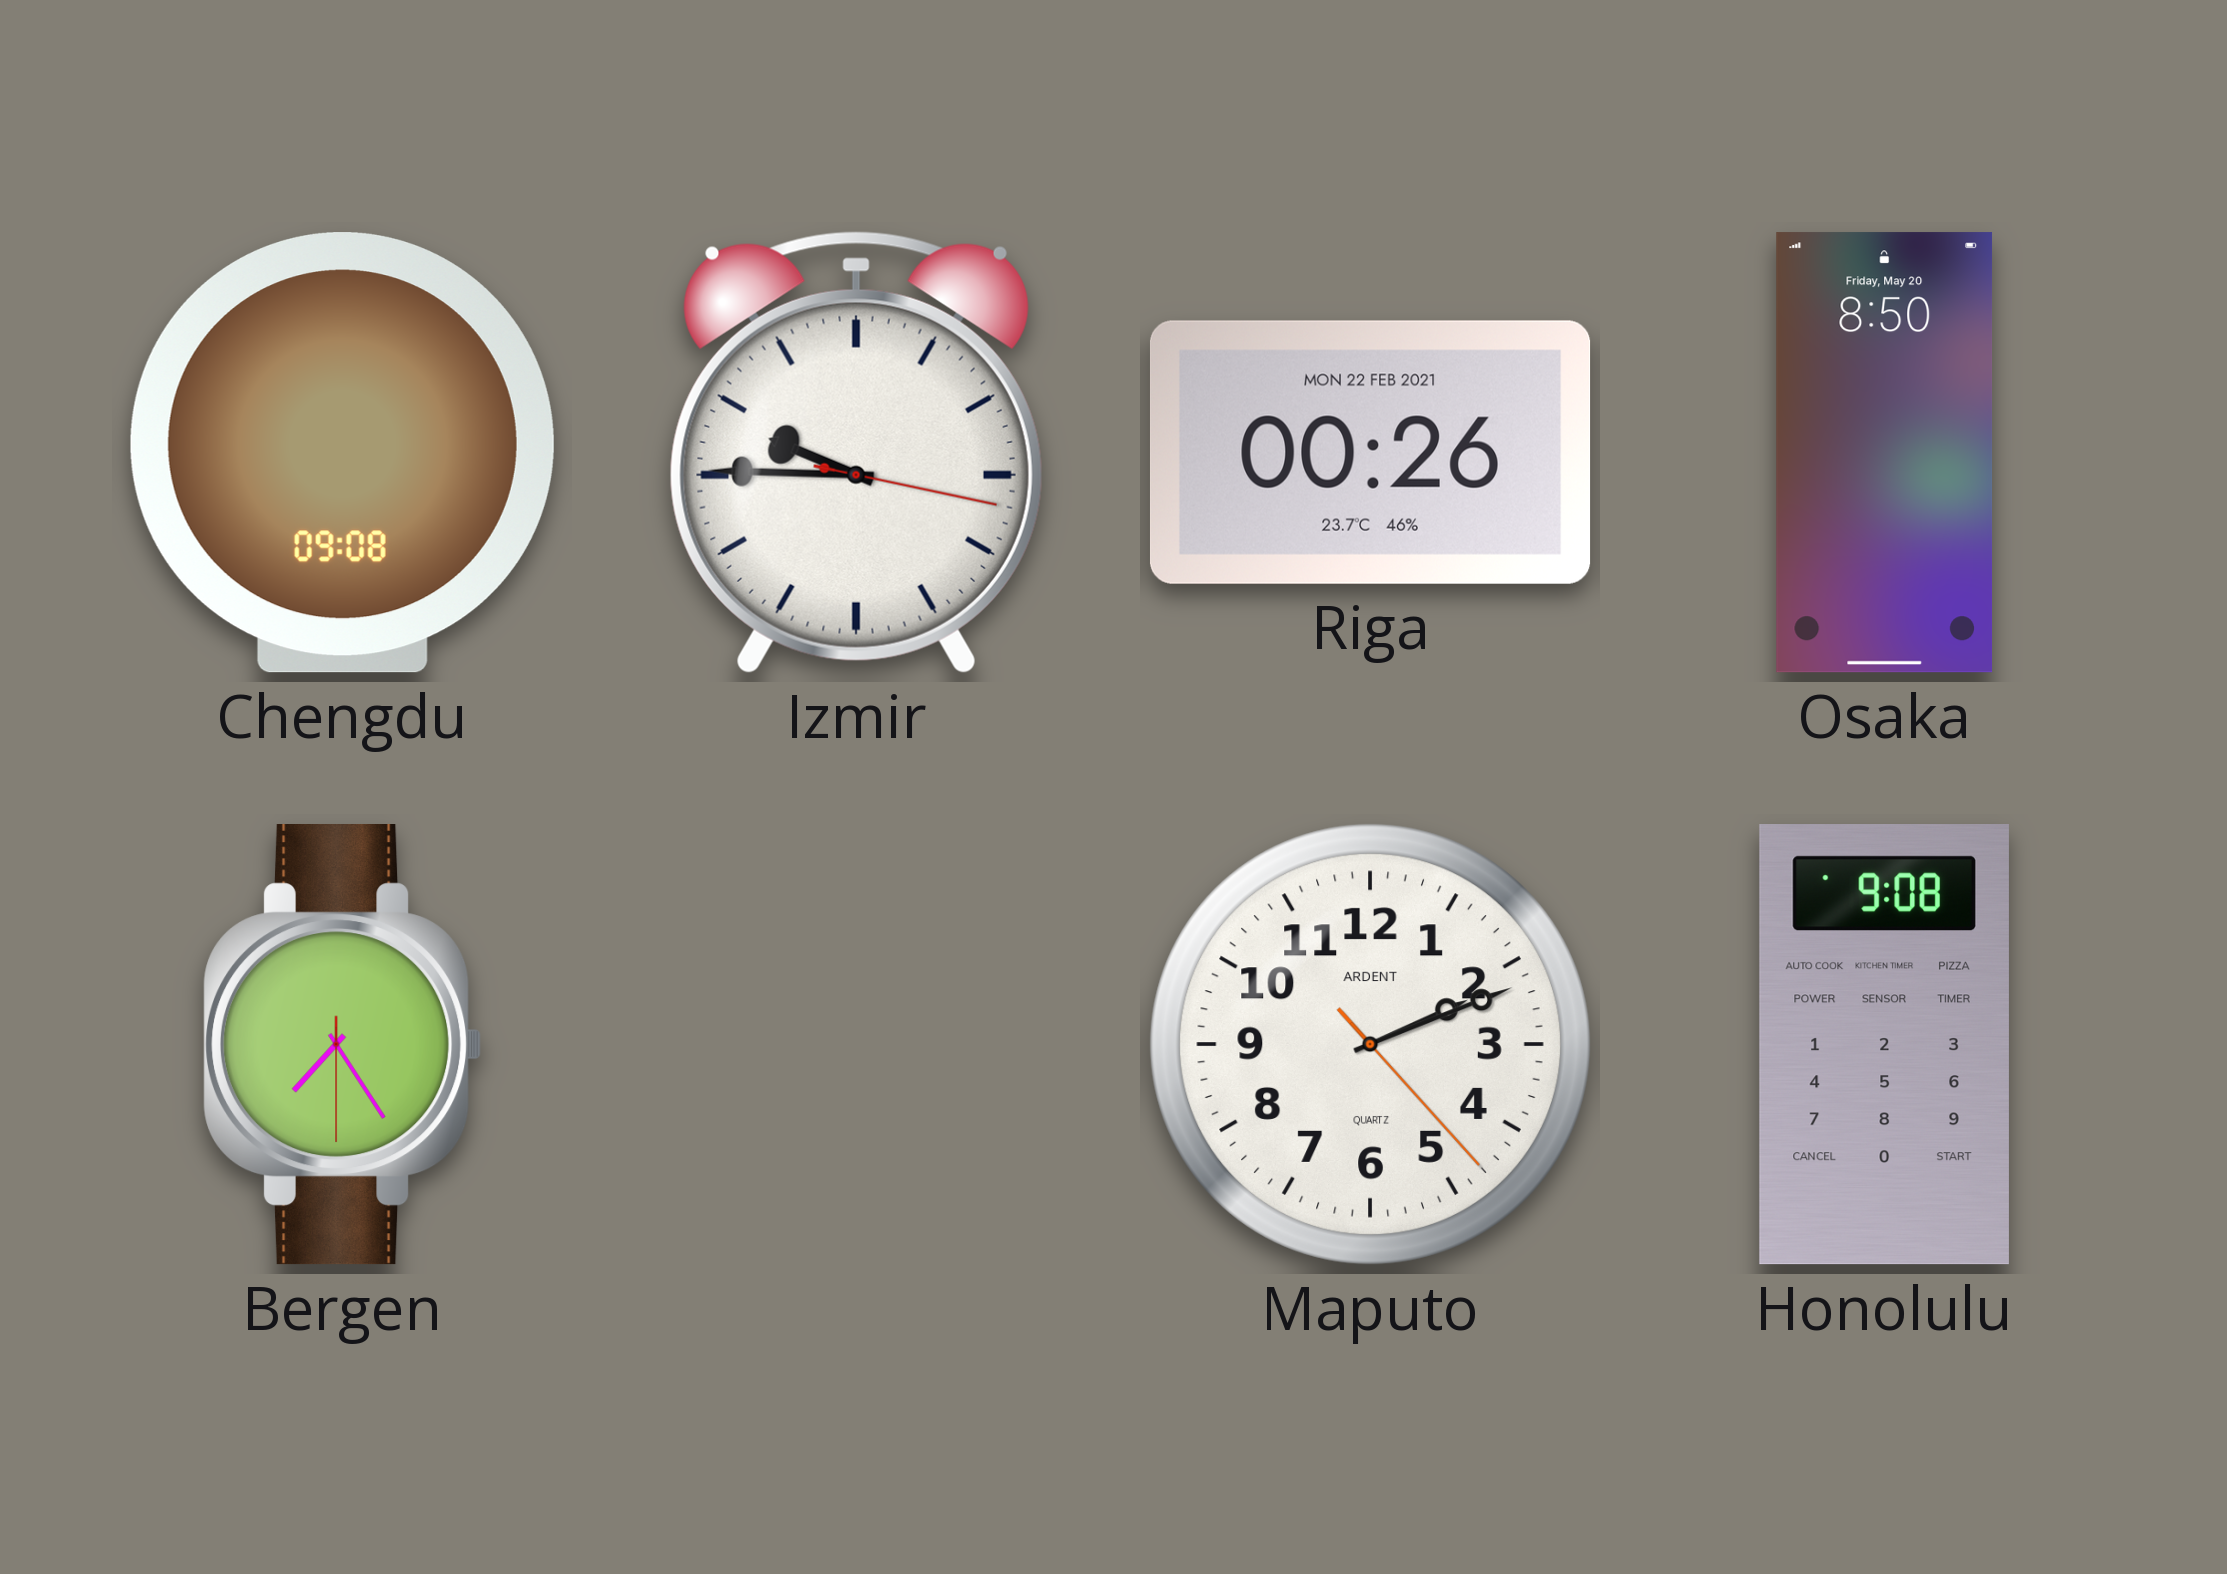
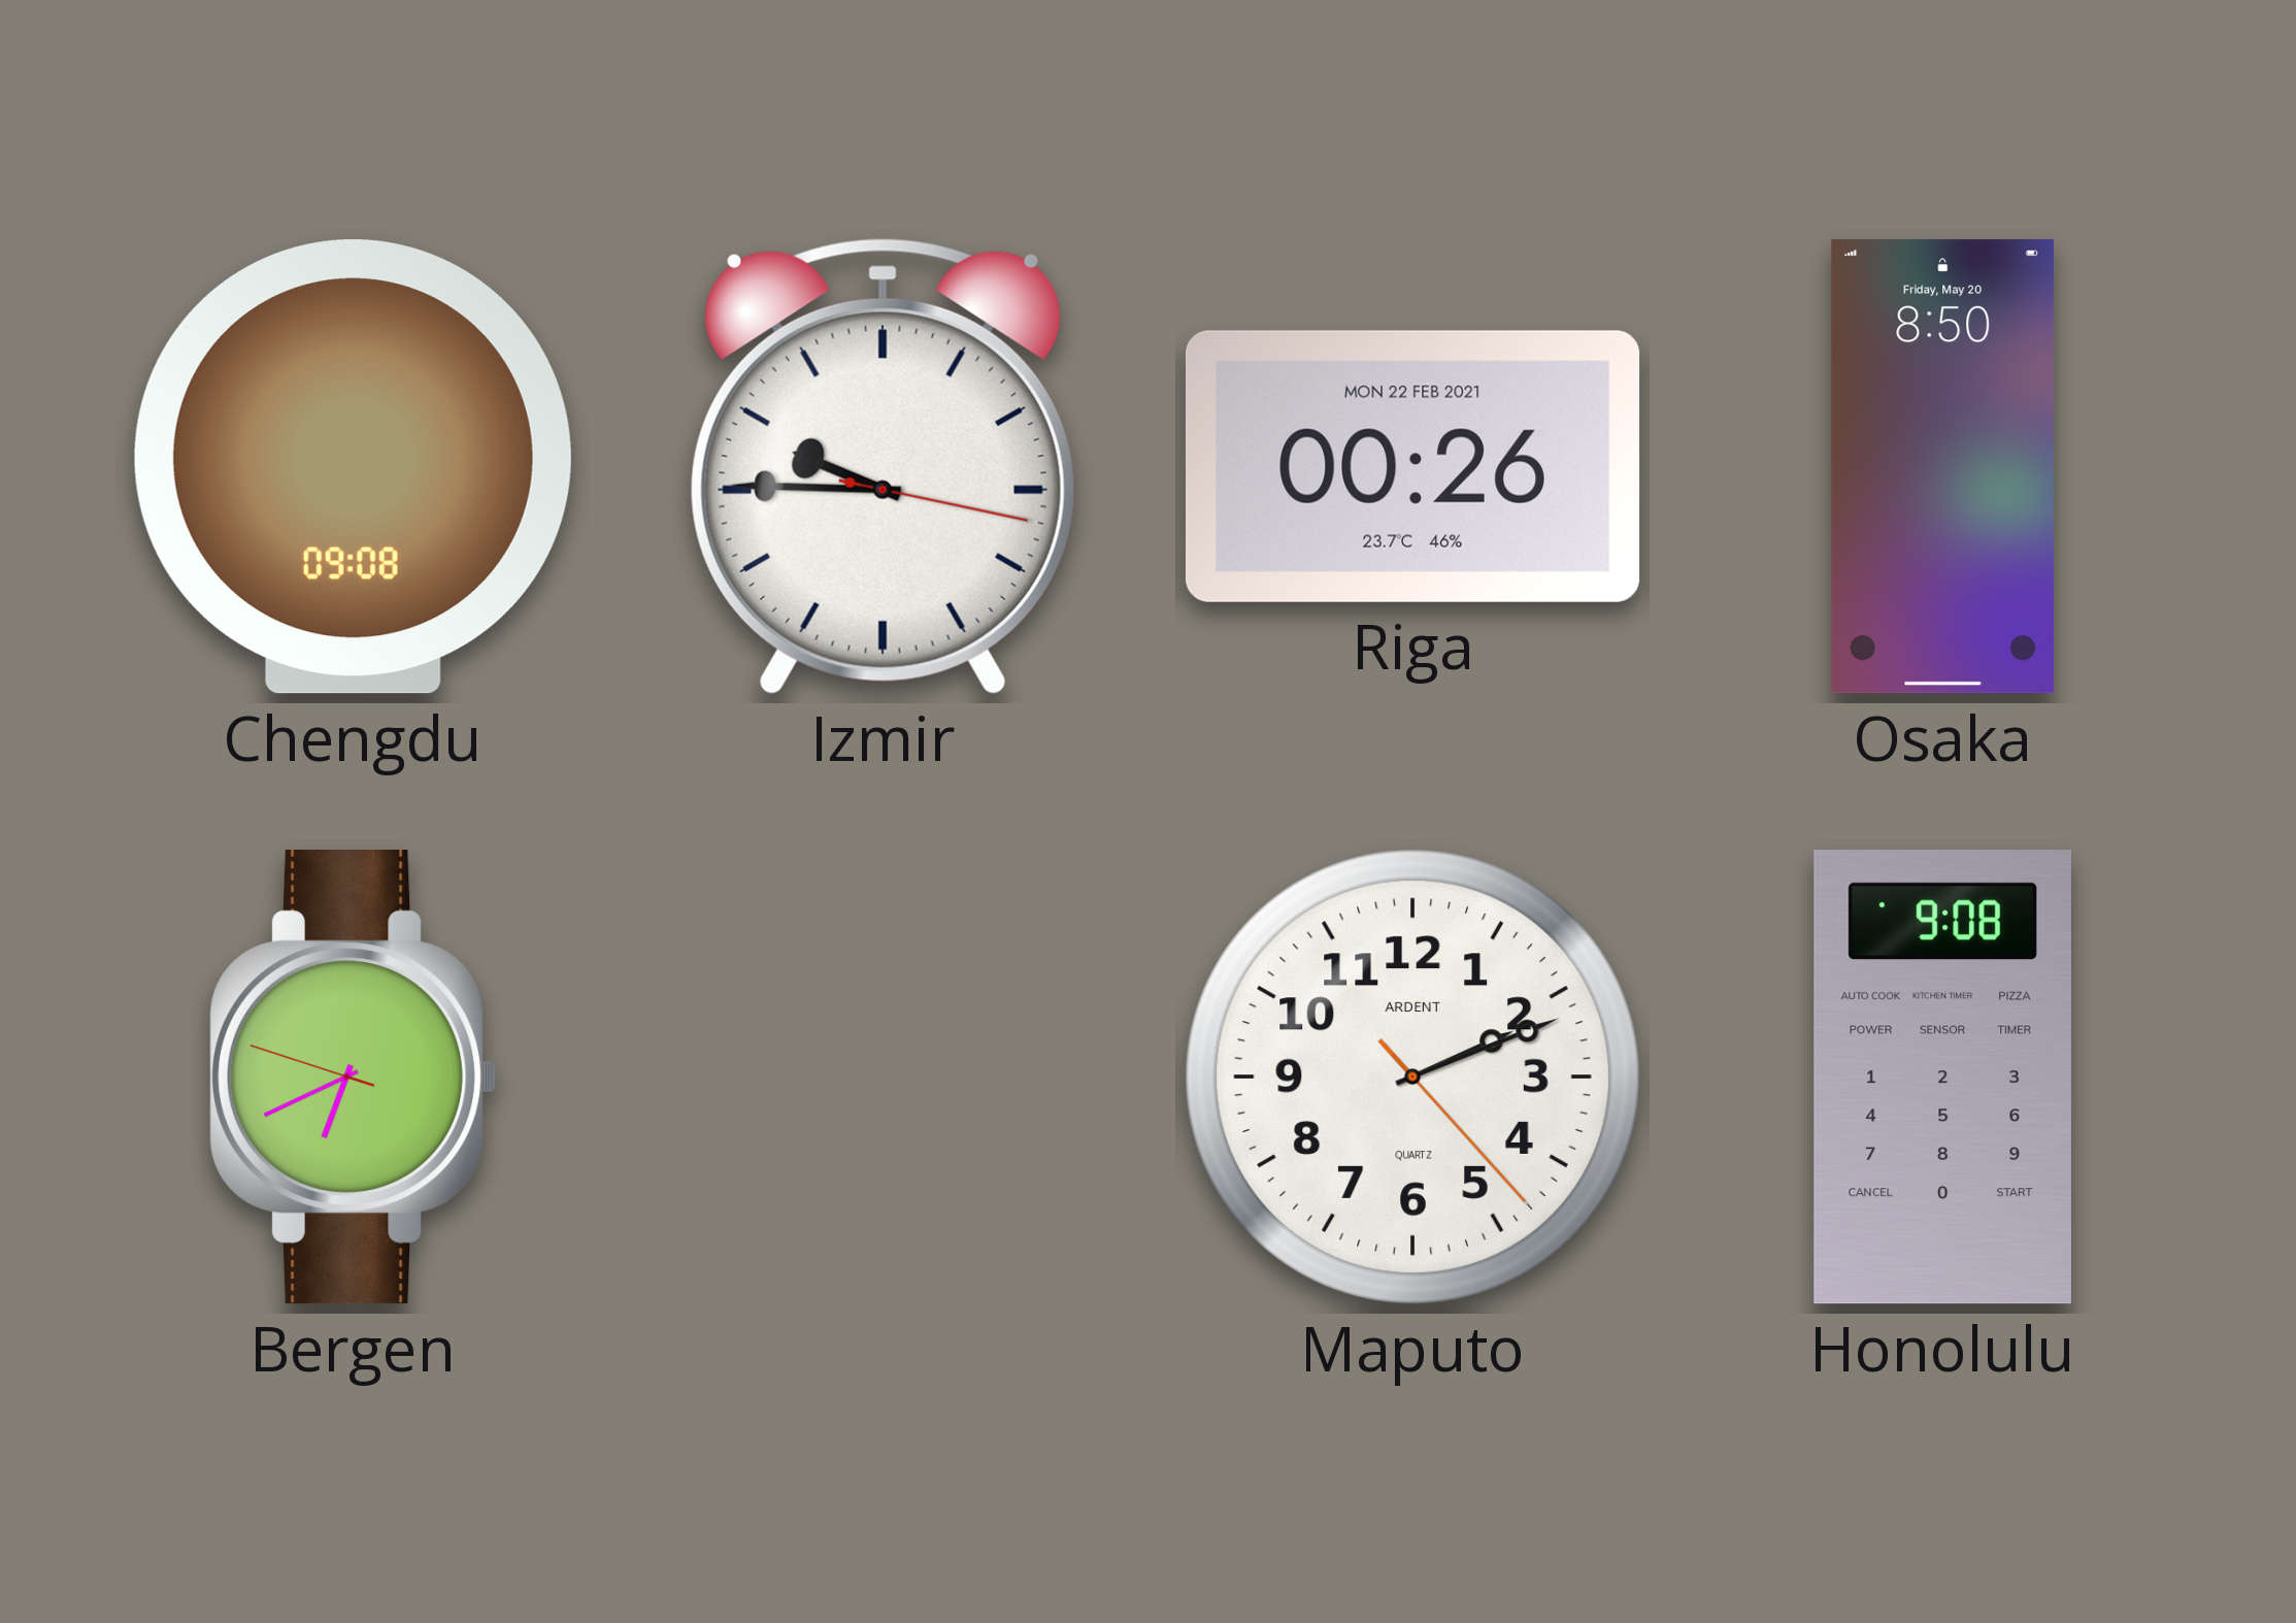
Bergen: 7:24 -> 6:40
